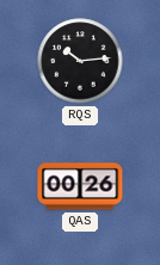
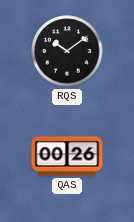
RQS: 10:14 -> 10:09
